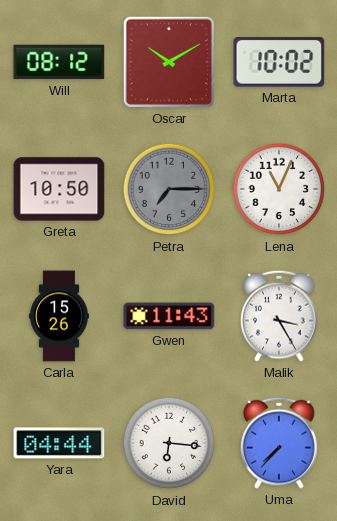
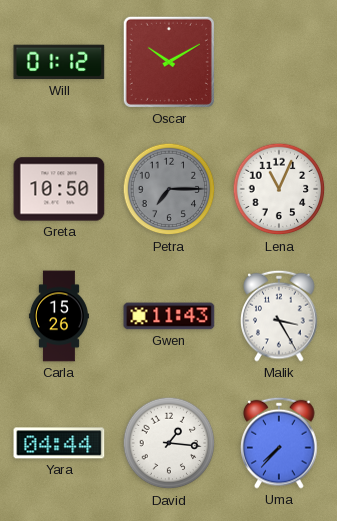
Will: 08:12 -> 01:12
Marta: 10:02 -> none
David: 6:16 -> 1:16
